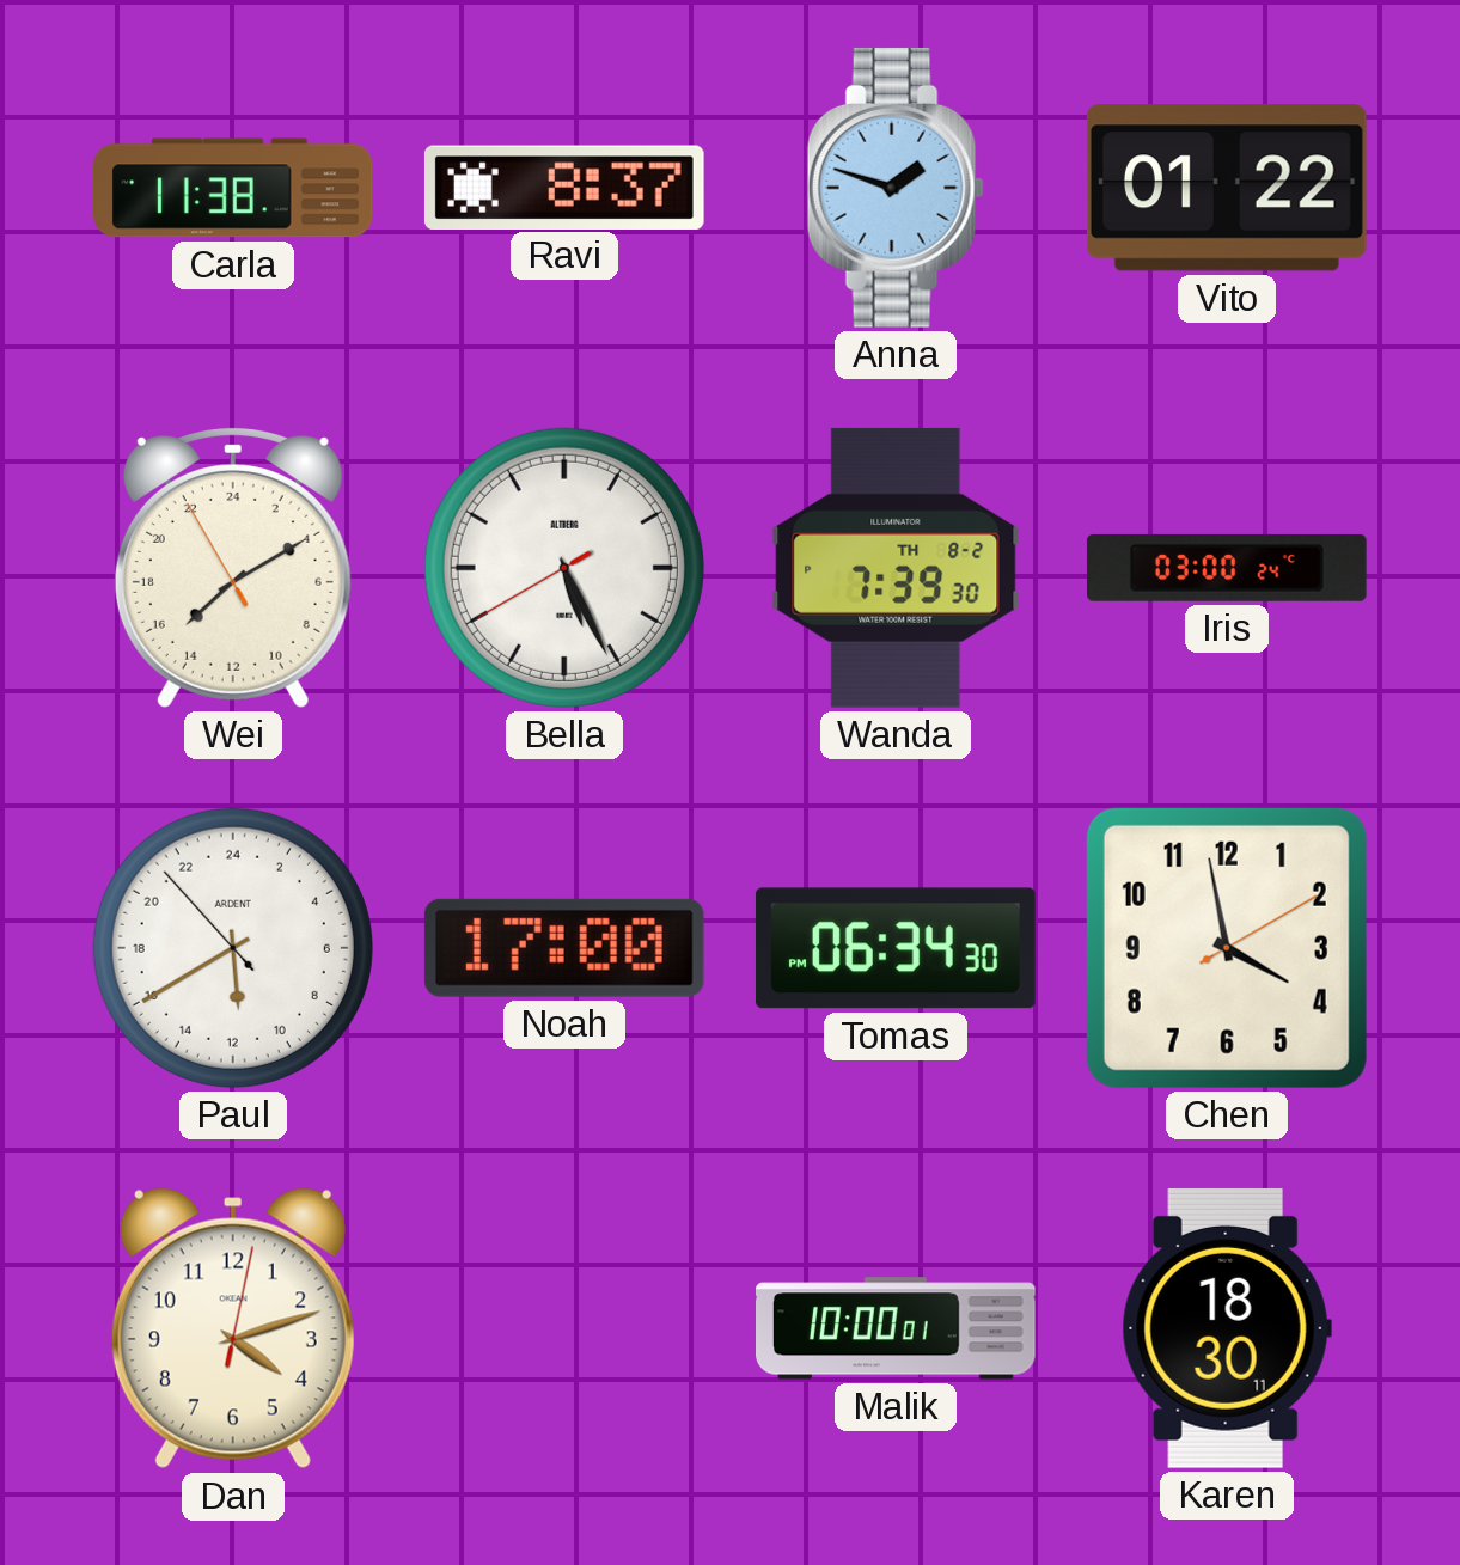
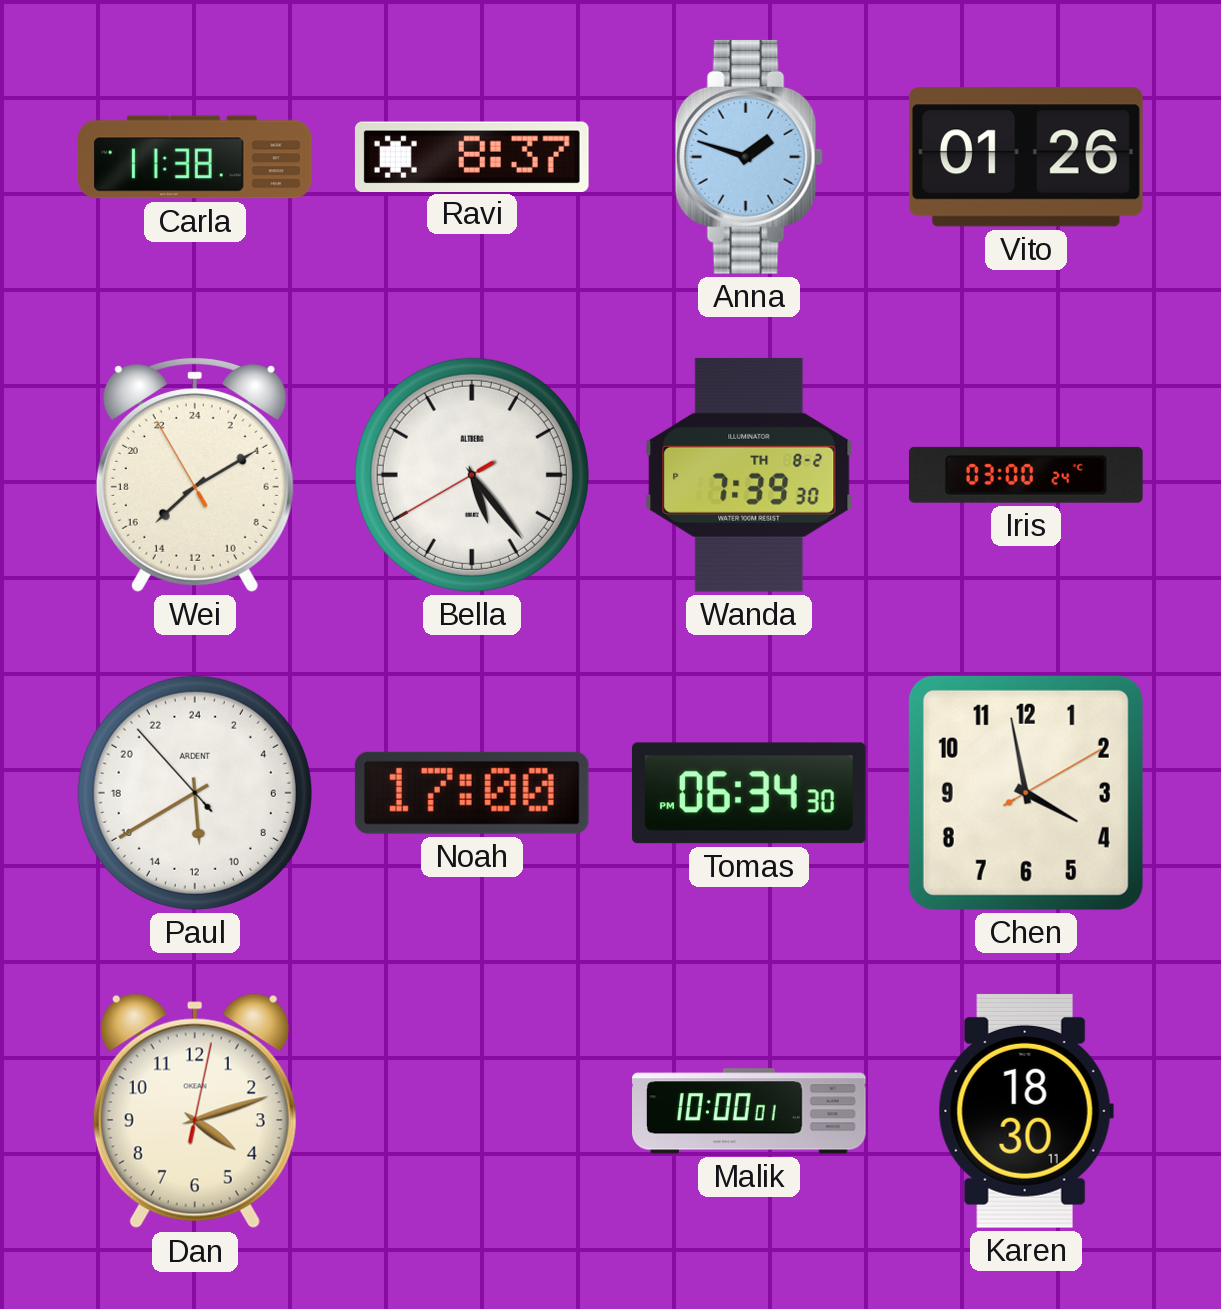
Vito: 01:22 -> 01:26
Bella: 5:25 -> 5:23
